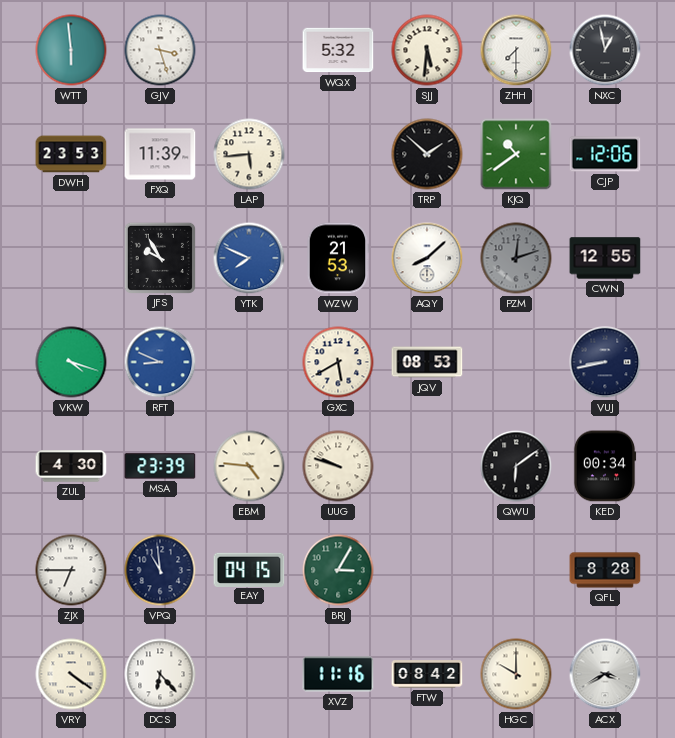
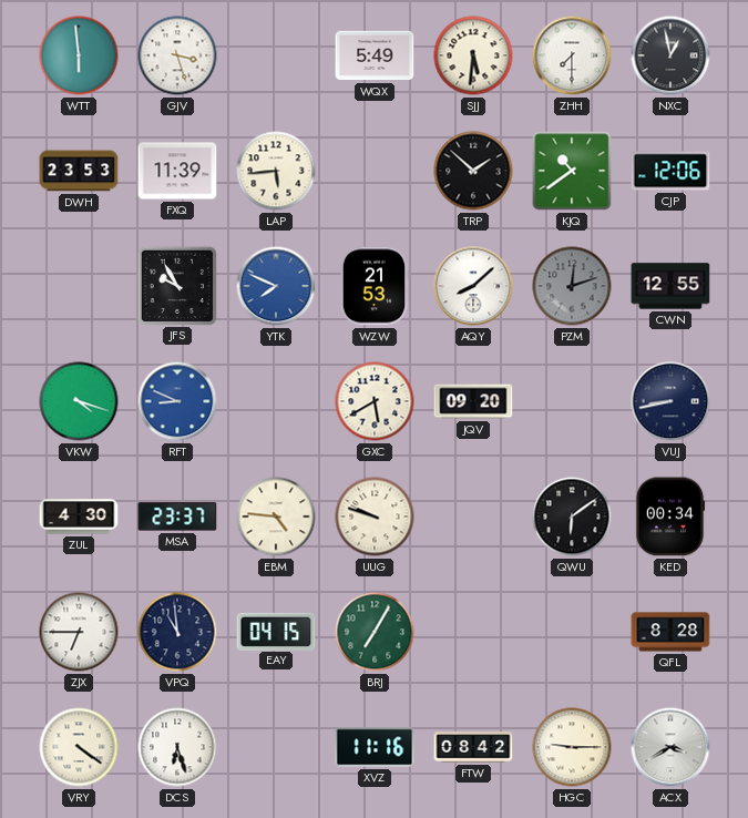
WQX: 5:32 -> 5:49
JQV: 08:53 -> 09:20
MSA: 23:39 -> 23:37
BRJ: 3:05 -> 7:05
DCS: 6:23 -> 6:27
HGC: 10:00 -> 9:15
